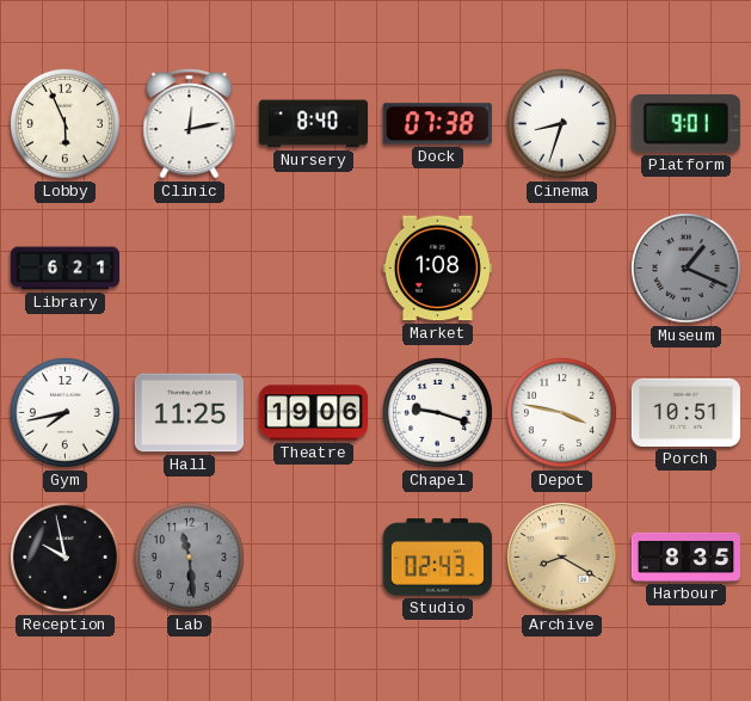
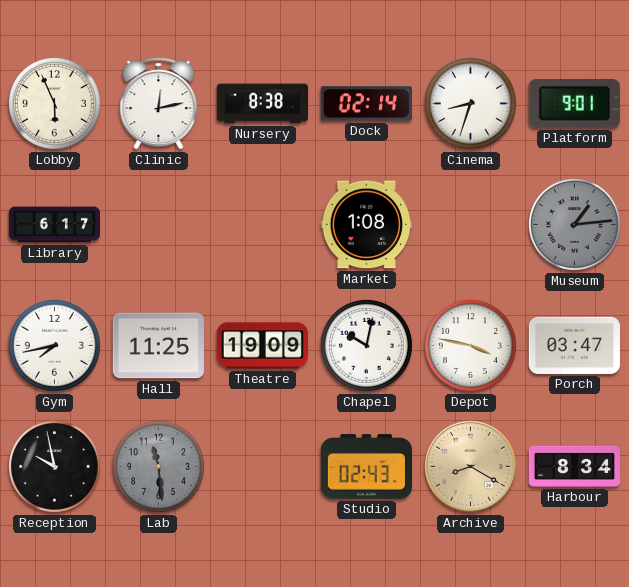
Nursery: 8:40 -> 8:38
Dock: 07:38 -> 02:14
Library: 6:21 -> 6:17
Museum: 1:19 -> 1:14
Theatre: 19:06 -> 19:09
Chapel: 9:18 -> 10:02
Porch: 10:51 -> 03:47
Harbour: 8:35 -> 8:34
